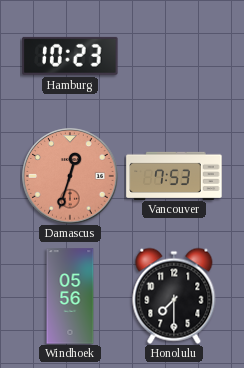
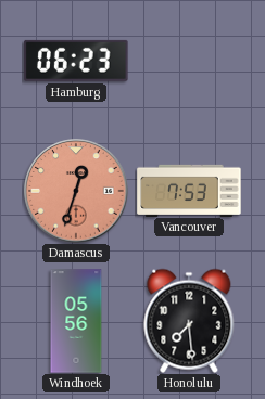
Hamburg: 10:23 -> 06:23
Honolulu: 7:30 -> 7:29
